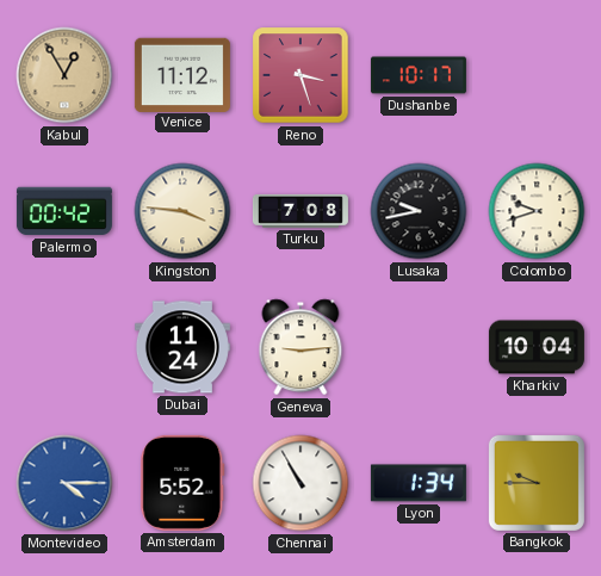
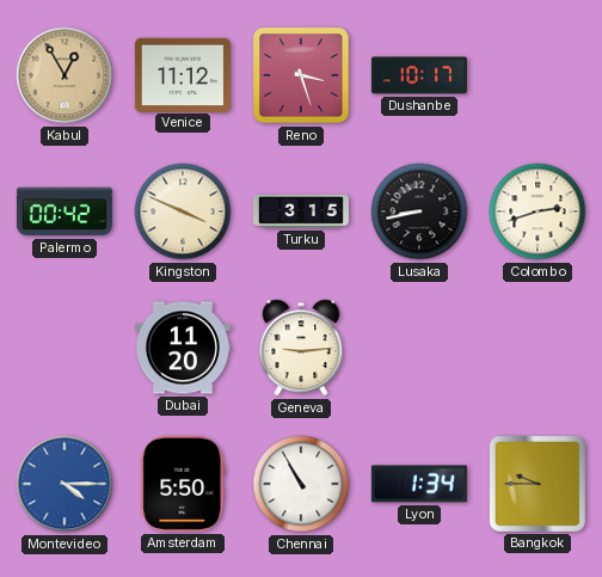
Kingston: 3:46 -> 3:49
Turku: 7:08 -> 3:15
Lusaka: 9:43 -> 8:43
Colombo: 9:42 -> 2:42
Dubai: 11:24 -> 11:20
Kharkiv: 10:04 -> none
Amsterdam: 5:52 -> 5:50
